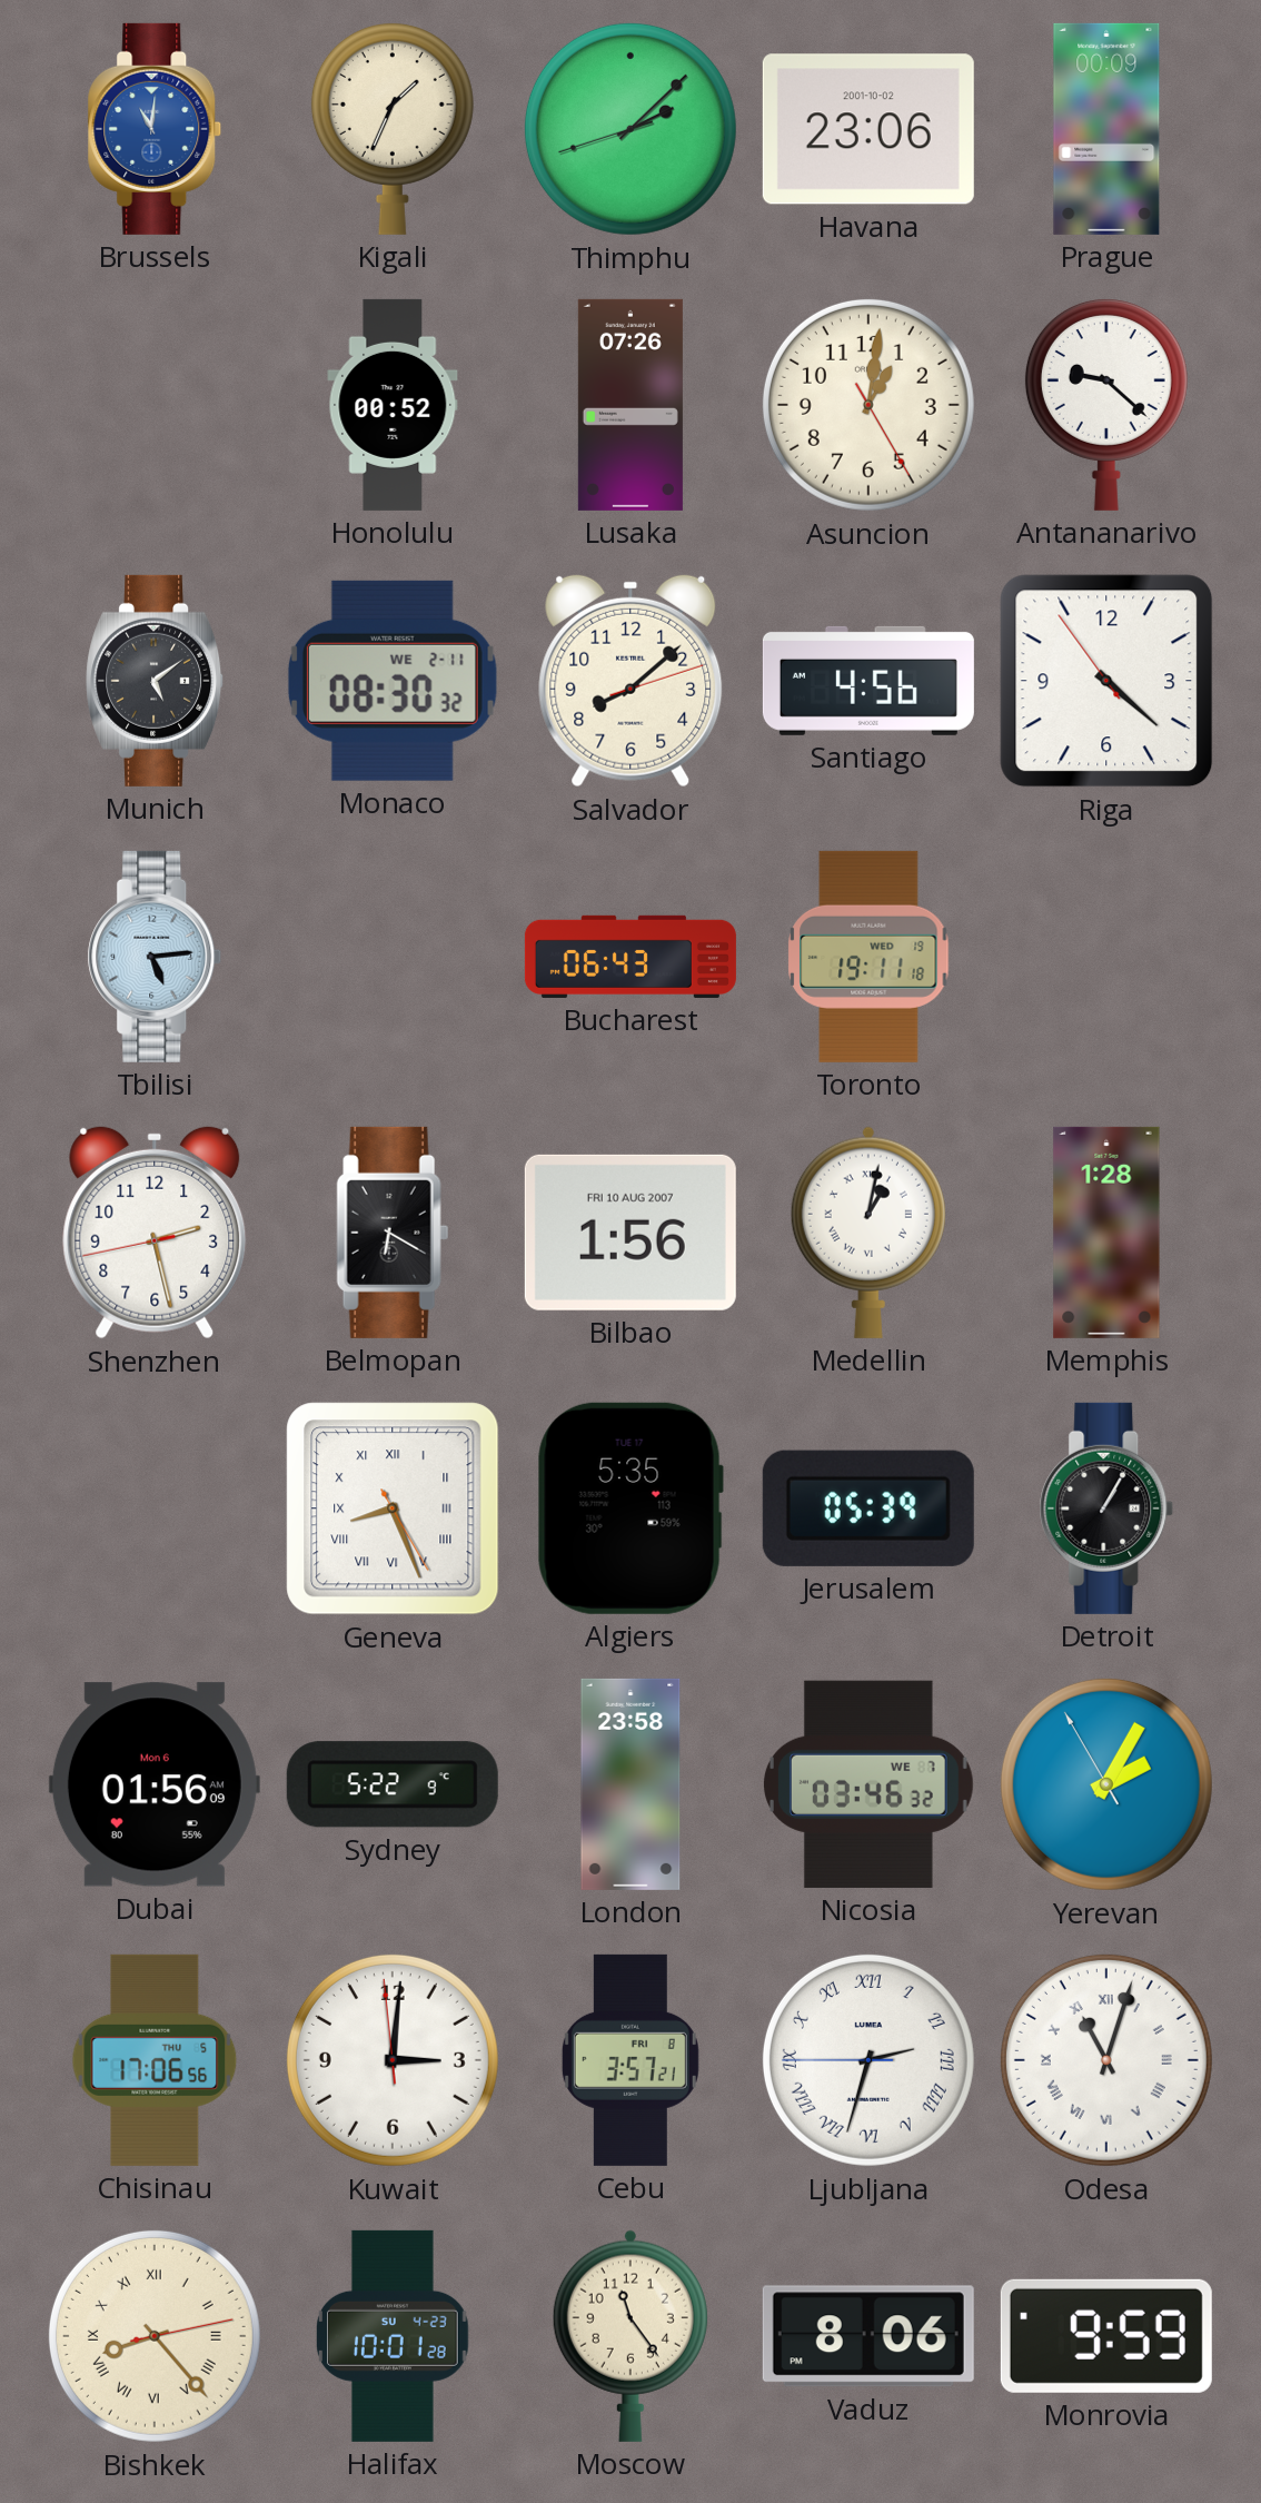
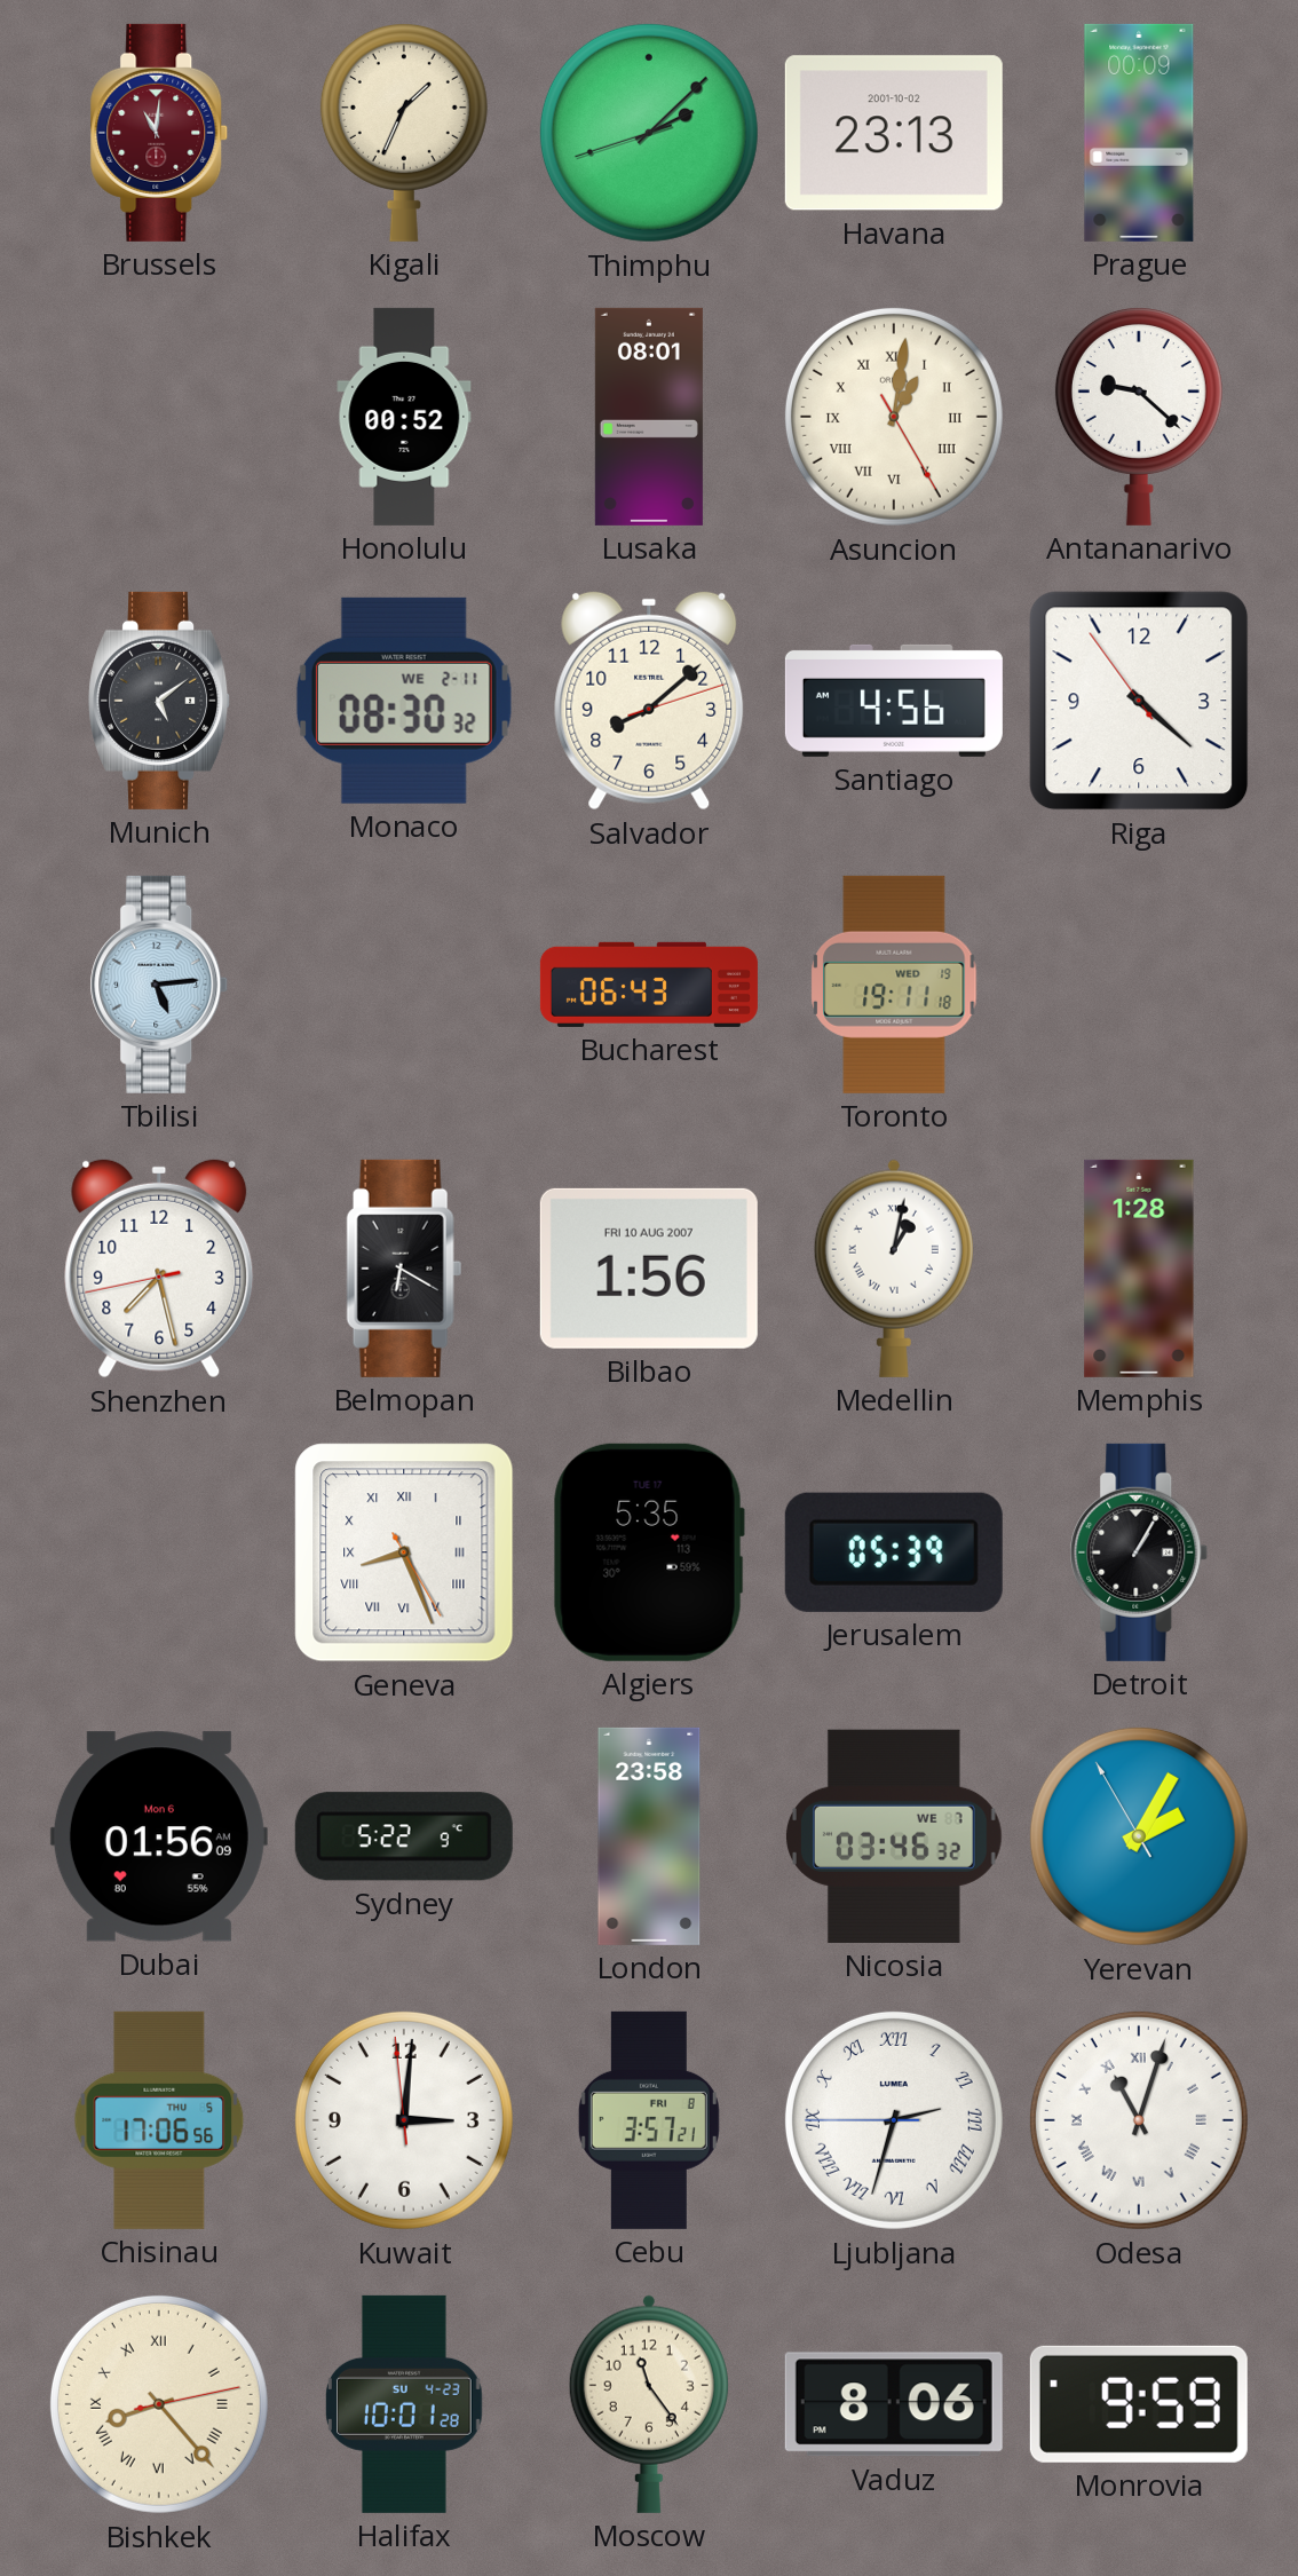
Brussels dial: blue -> burgundy
Havana: 23:06 -> 23:13
Lusaka: 07:26 -> 08:01
Asuncion numerals: Arabic -> Roman
Shenzhen: 2:27 -> 7:27
